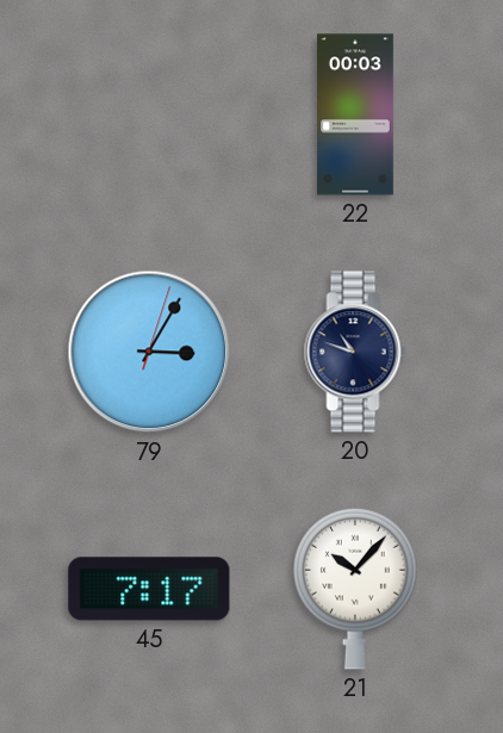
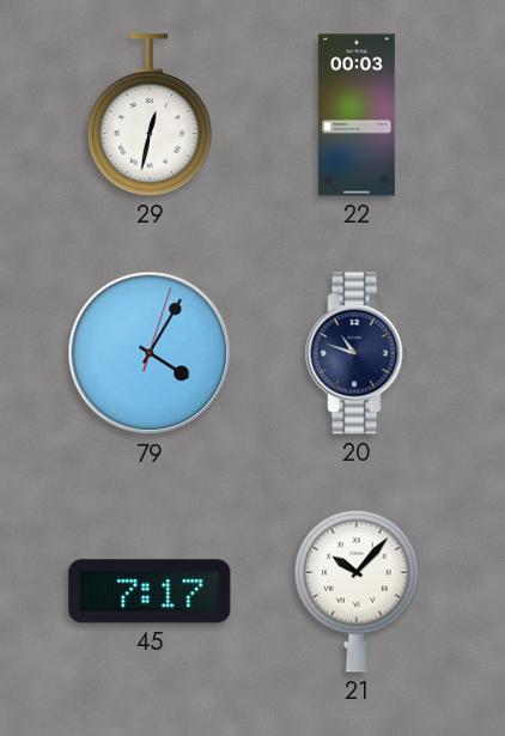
29: none -> 12:32
79: 3:05 -> 4:05
